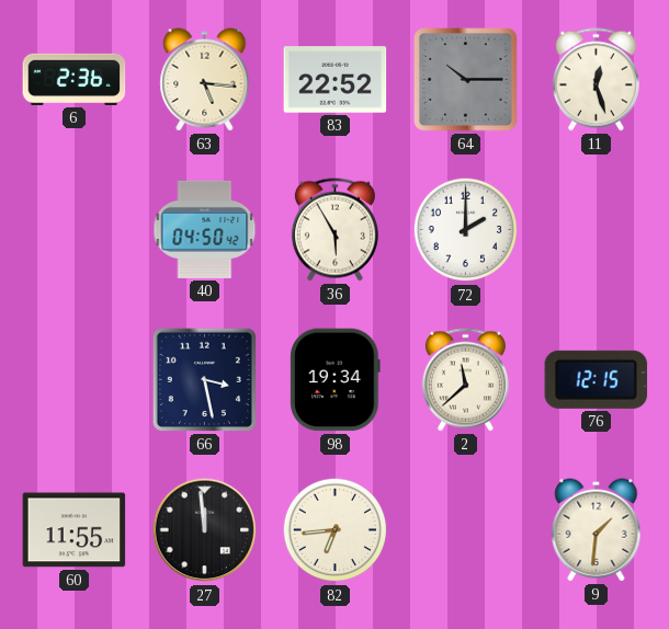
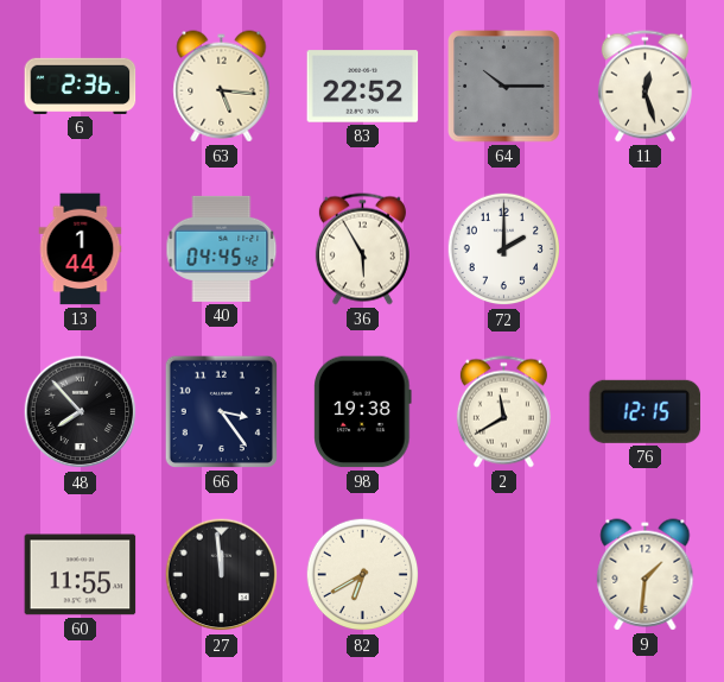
13: none -> 1:44
40: 04:50 -> 04:45
48: none -> 7:53
66: 3:28 -> 3:24
98: 19:34 -> 19:38
2: 11:38 -> 11:40
82: 6:44 -> 6:40
